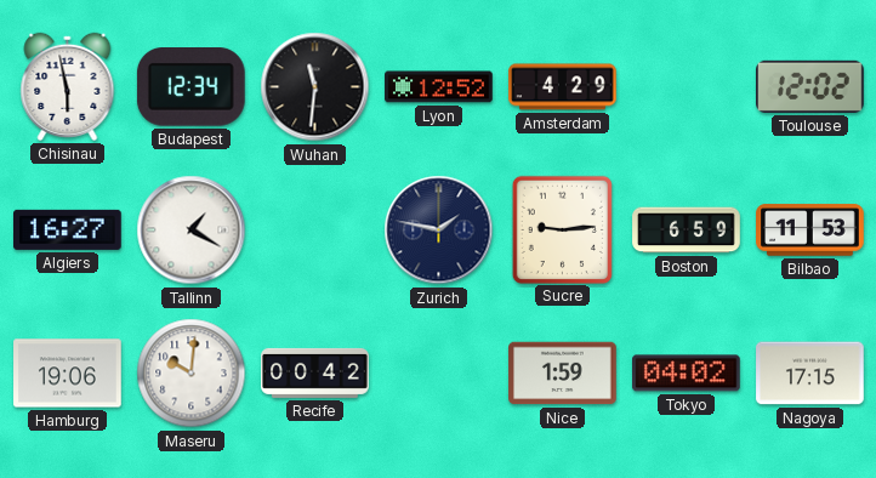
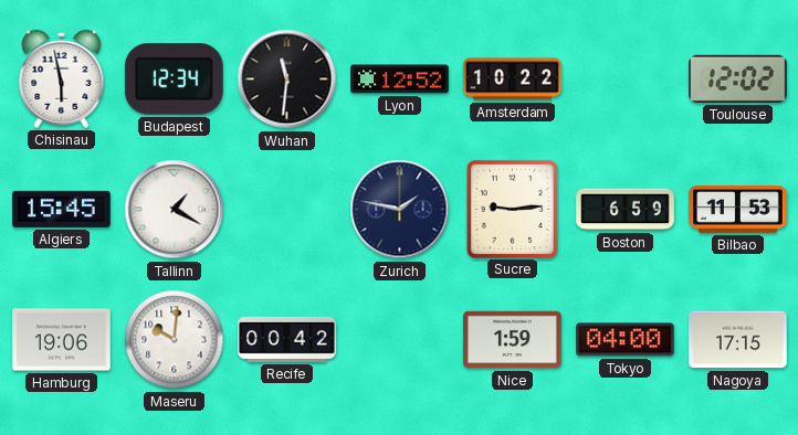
Amsterdam: 4:29 -> 10:22
Algiers: 16:27 -> 15:45
Tokyo: 04:02 -> 04:00
